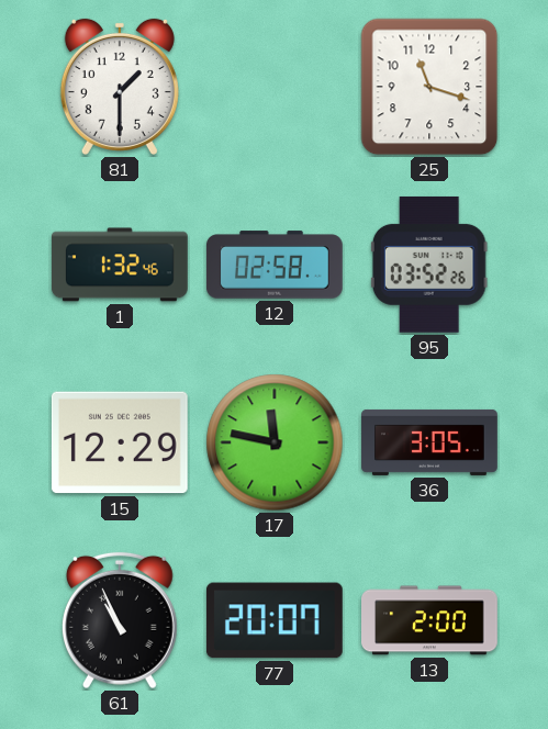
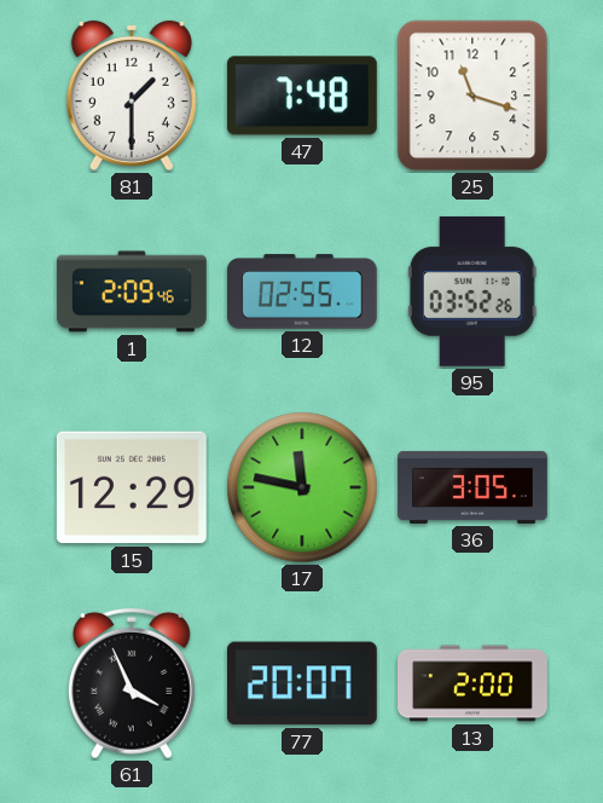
47: none -> 7:48
1: 1:32 -> 2:09
12: 02:58 -> 02:55
61: 10:56 -> 3:56
